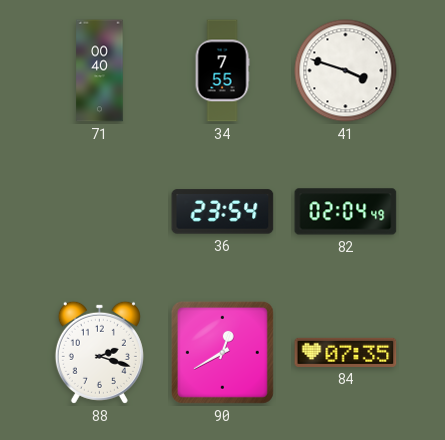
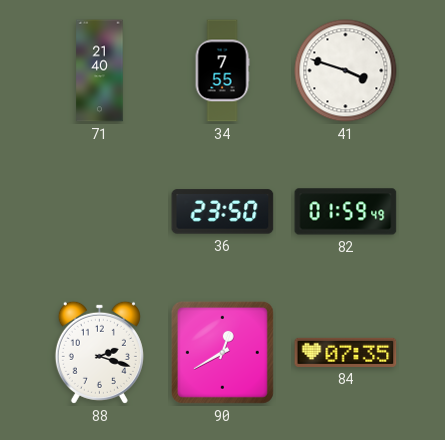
71: 00:40 -> 21:40
36: 23:54 -> 23:50
82: 02:04 -> 01:59
